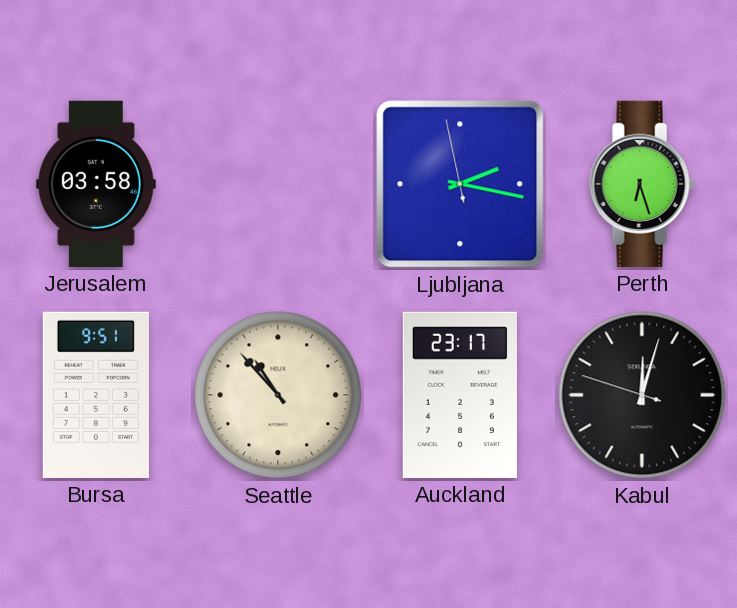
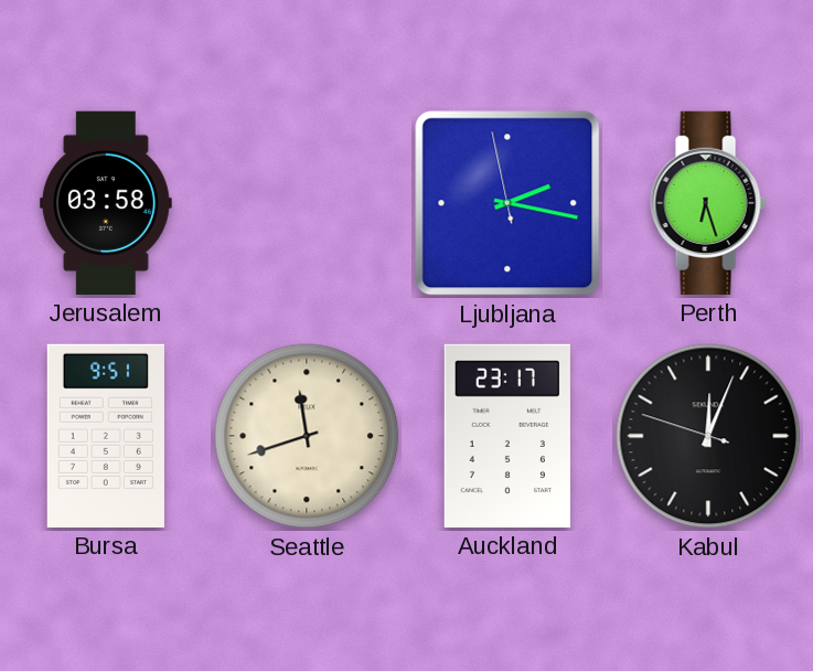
Seattle: 10:53 -> 11:42
Kabul: 12:02 -> 12:03
